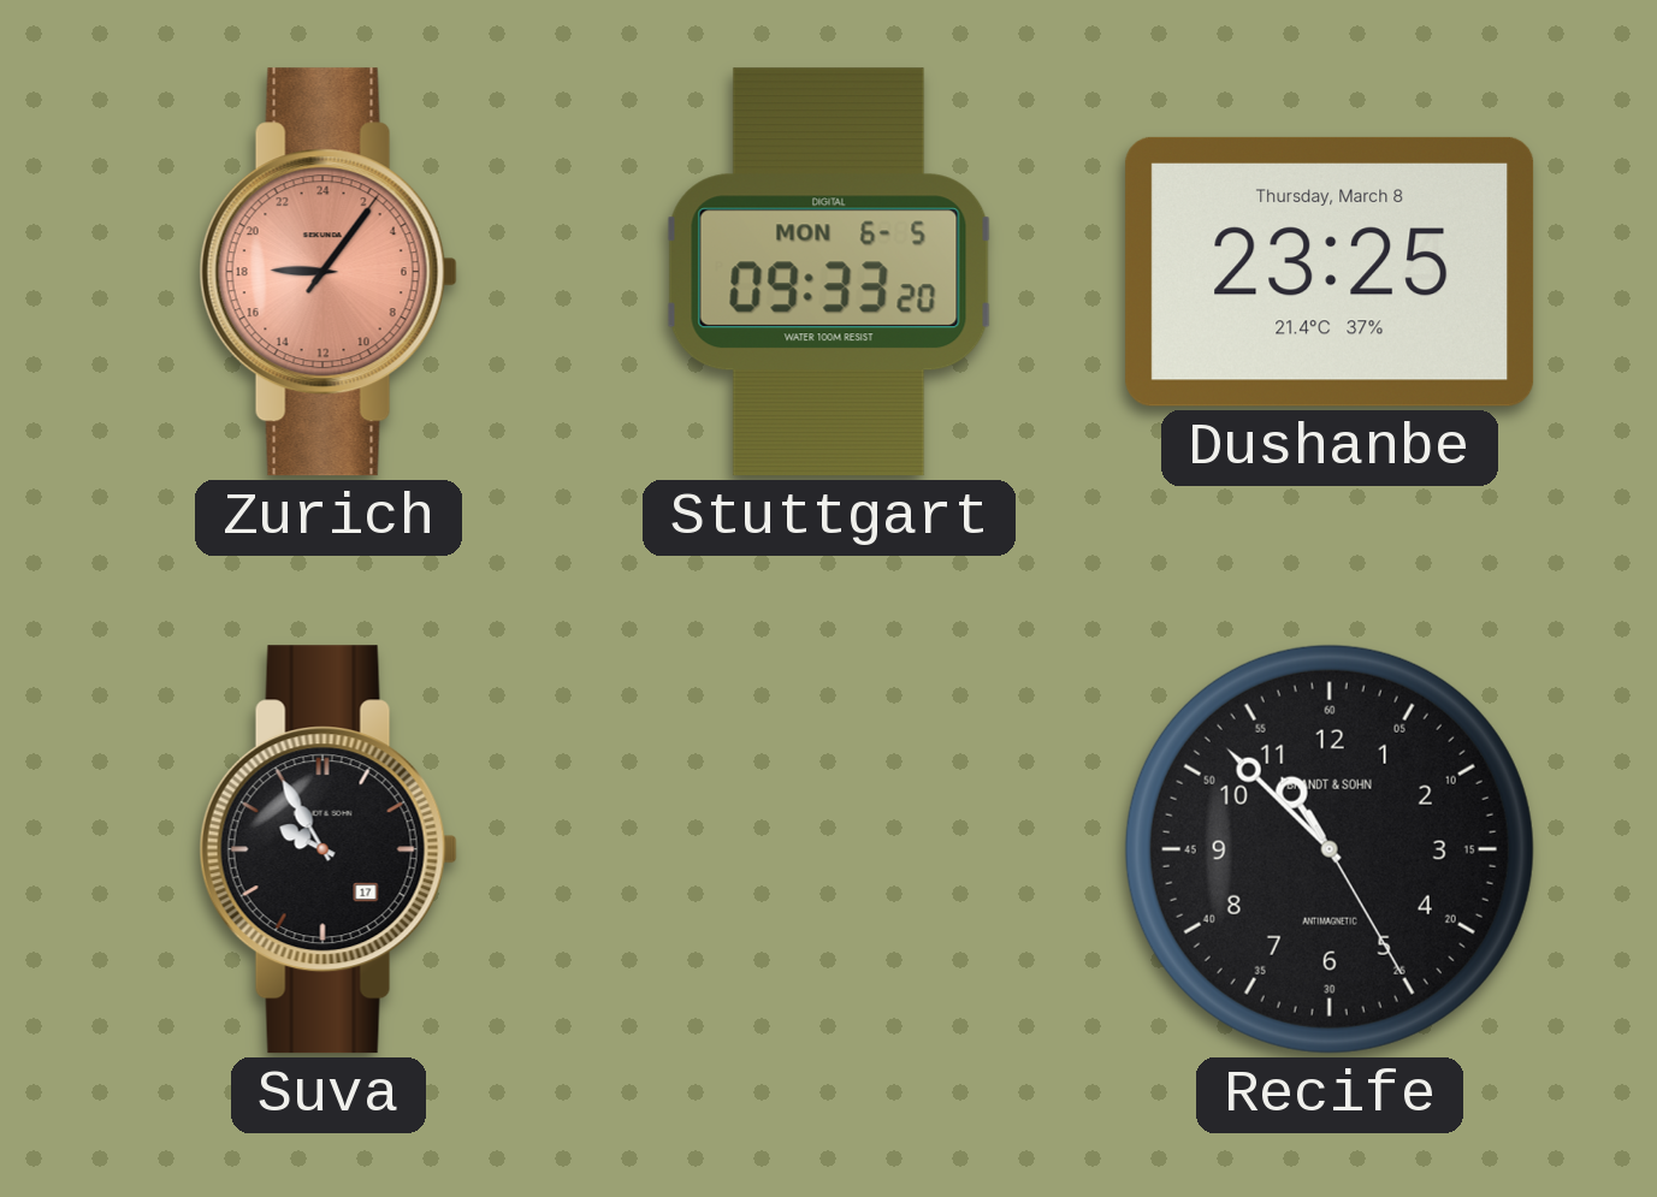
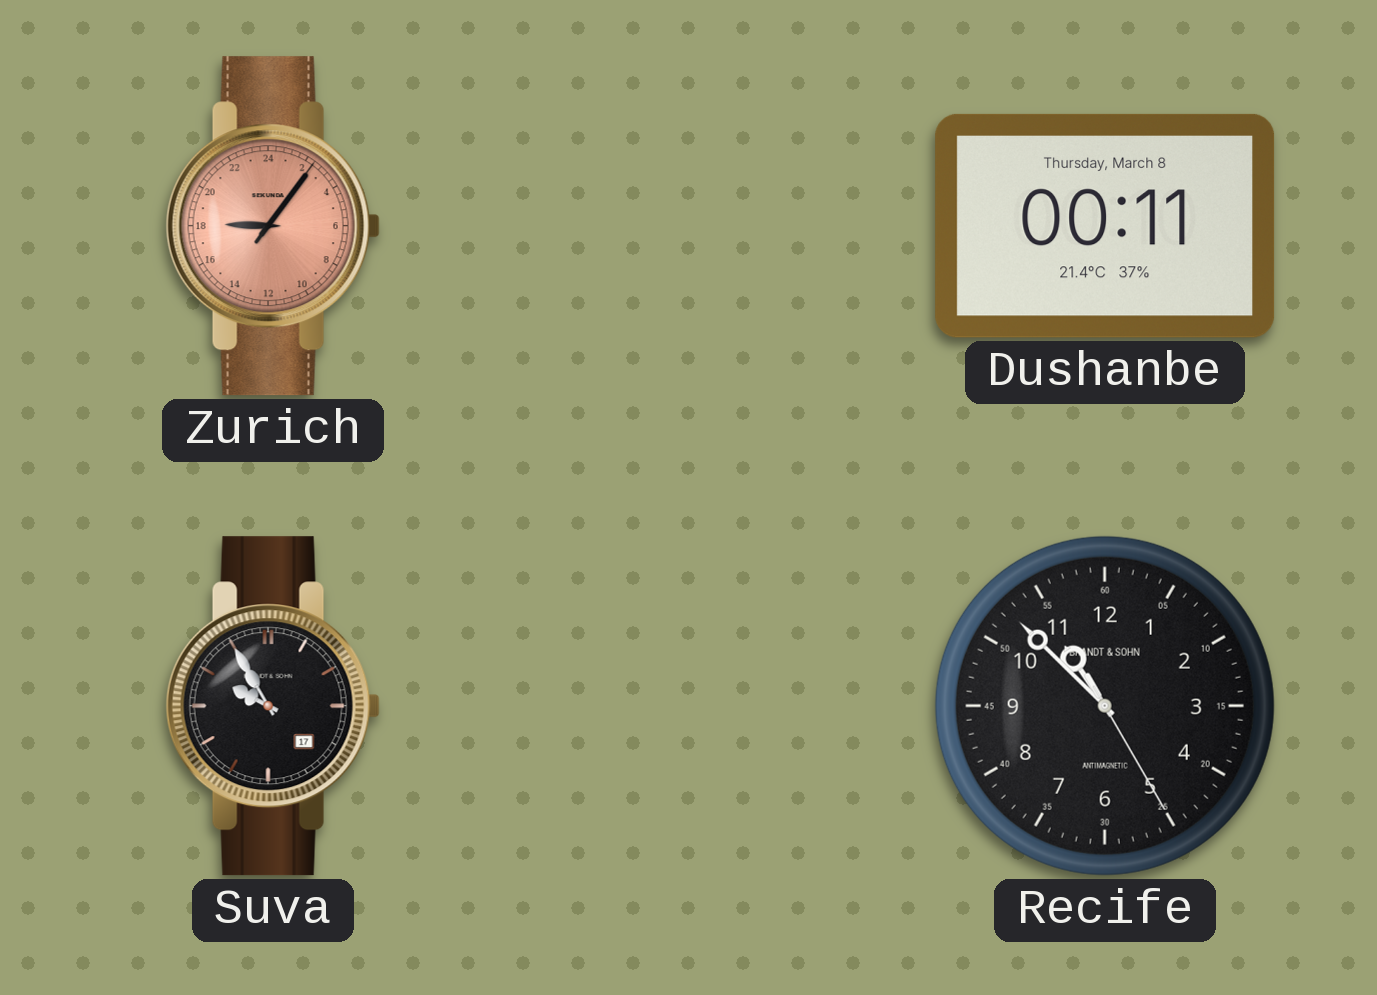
Stuttgart: 09:33 -> none
Dushanbe: 23:25 -> 00:11
